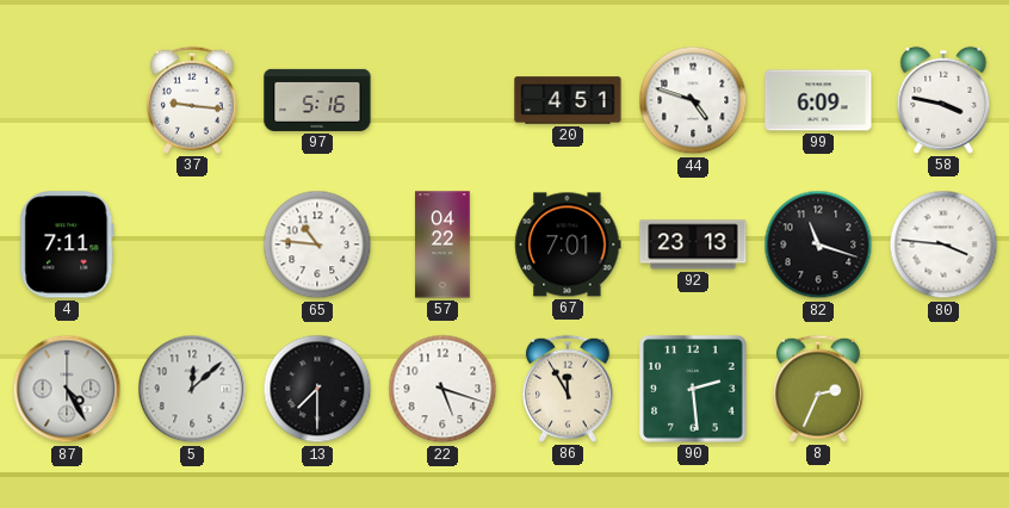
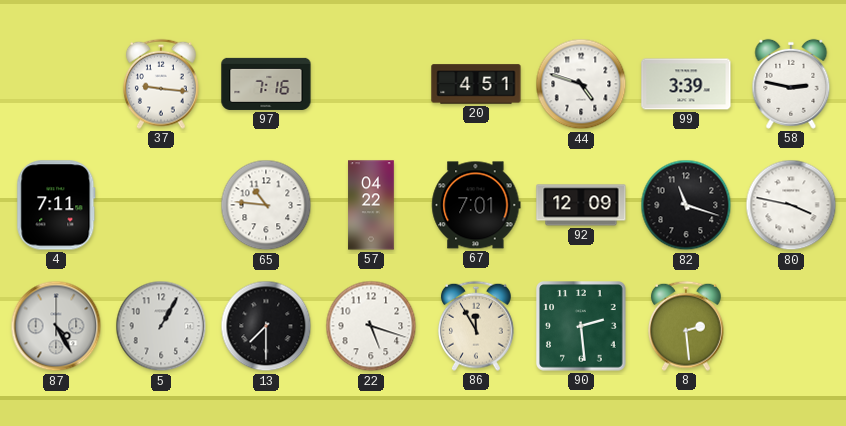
97: 5:16 -> 7:16
99: 6:09 -> 3:39
58: 3:47 -> 2:47
92: 23:13 -> 12:09
80: 3:46 -> 3:47
5: 12:08 -> 1:05
8: 2:34 -> 2:29
